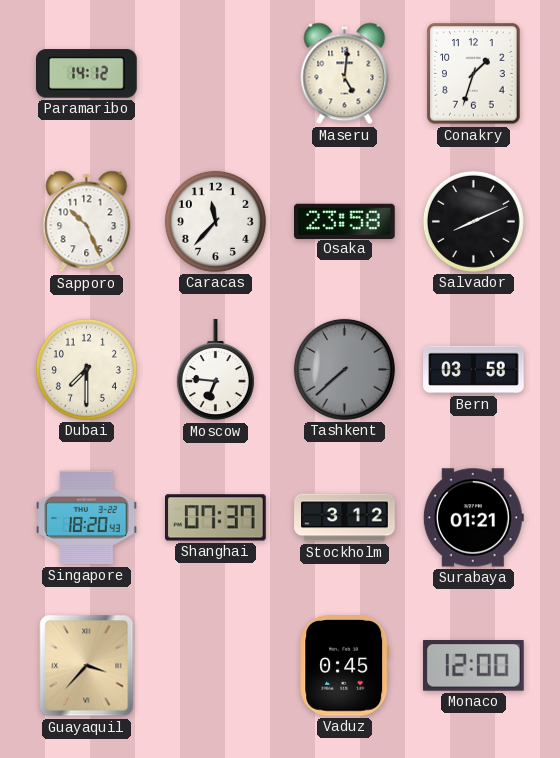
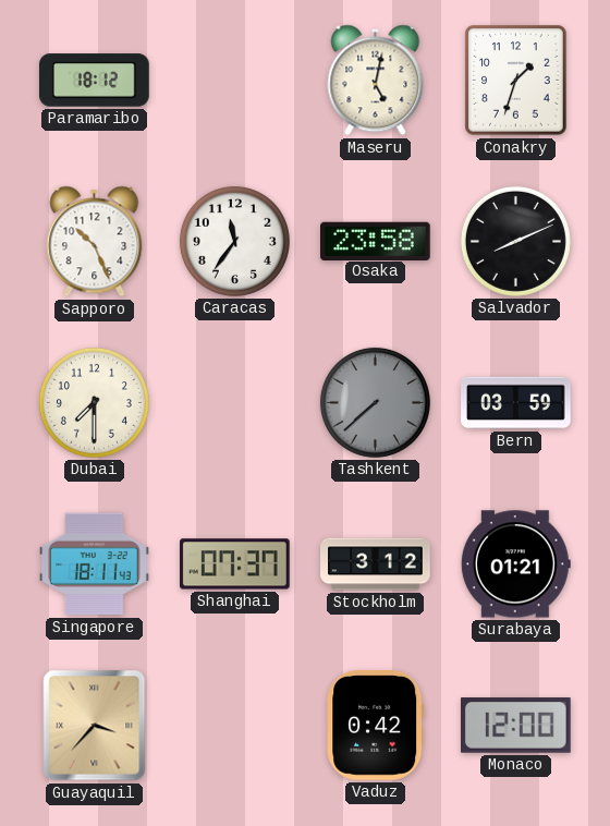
Paramaribo: 14:12 -> 18:12
Maseru: 5:01 -> 5:02
Caracas: 11:37 -> 11:36
Moscow: 6:46 -> none
Bern: 03:58 -> 03:59
Singapore: 18:20 -> 18:11
Vaduz: 0:45 -> 0:42
